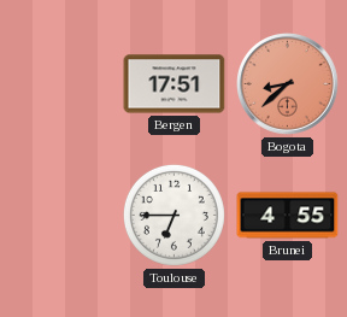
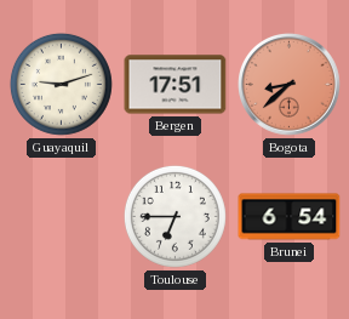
Guayaquil: none -> 9:12
Brunei: 4:55 -> 6:54
